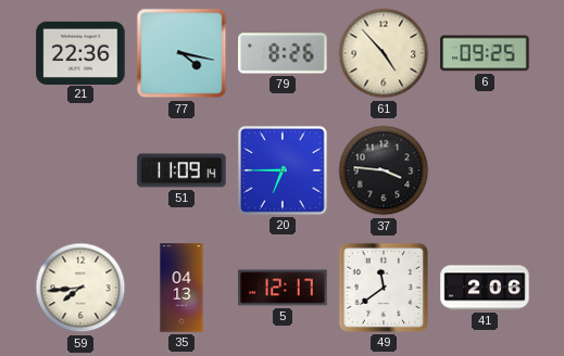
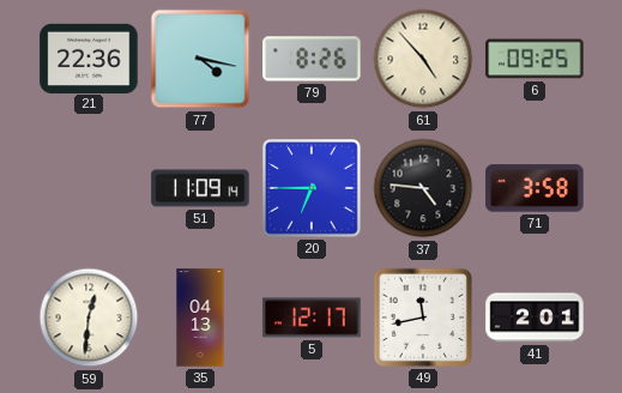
37: 3:46 -> 4:46
71: none -> 3:58
59: 7:44 -> 12:31
49: 11:39 -> 11:43
41: 2:06 -> 2:01
